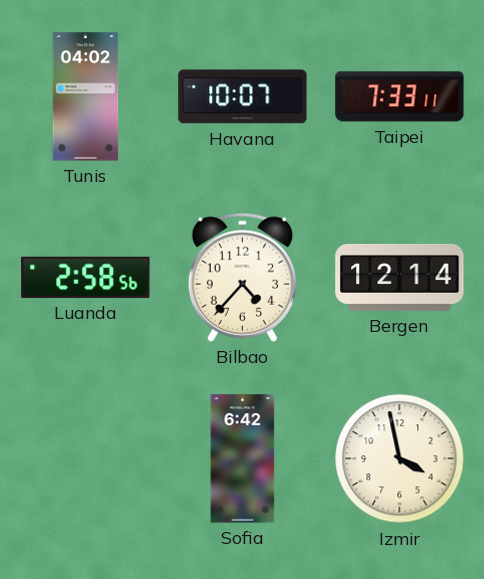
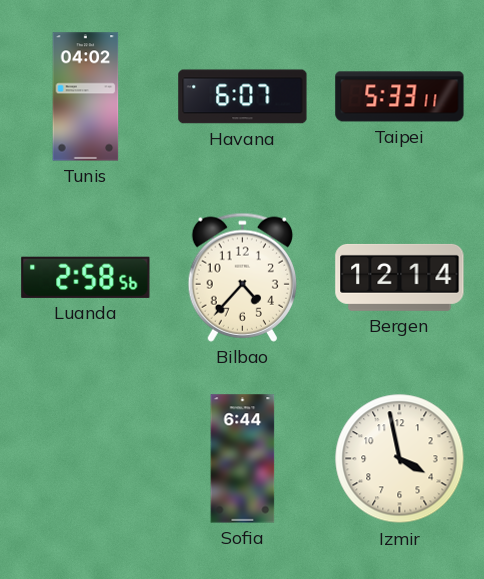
Havana: 10:07 -> 6:07
Taipei: 7:33 -> 5:33
Sofia: 6:42 -> 6:44
